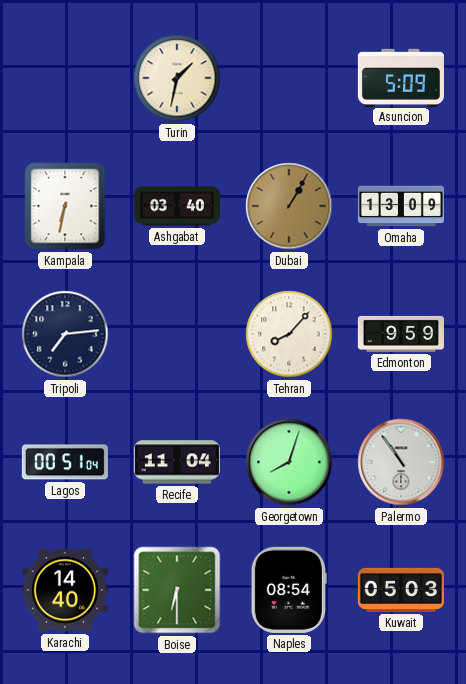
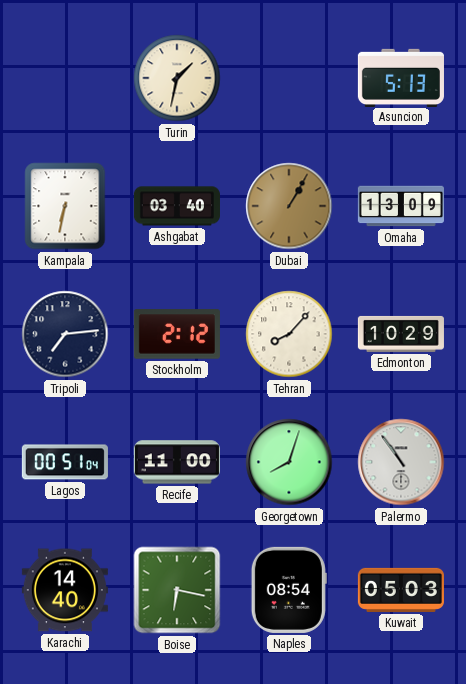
Asuncion: 5:09 -> 5:13
Stockholm: none -> 2:12
Edmonton: 9:59 -> 10:29
Recife: 11:04 -> 11:00
Boise: 6:30 -> 6:17
